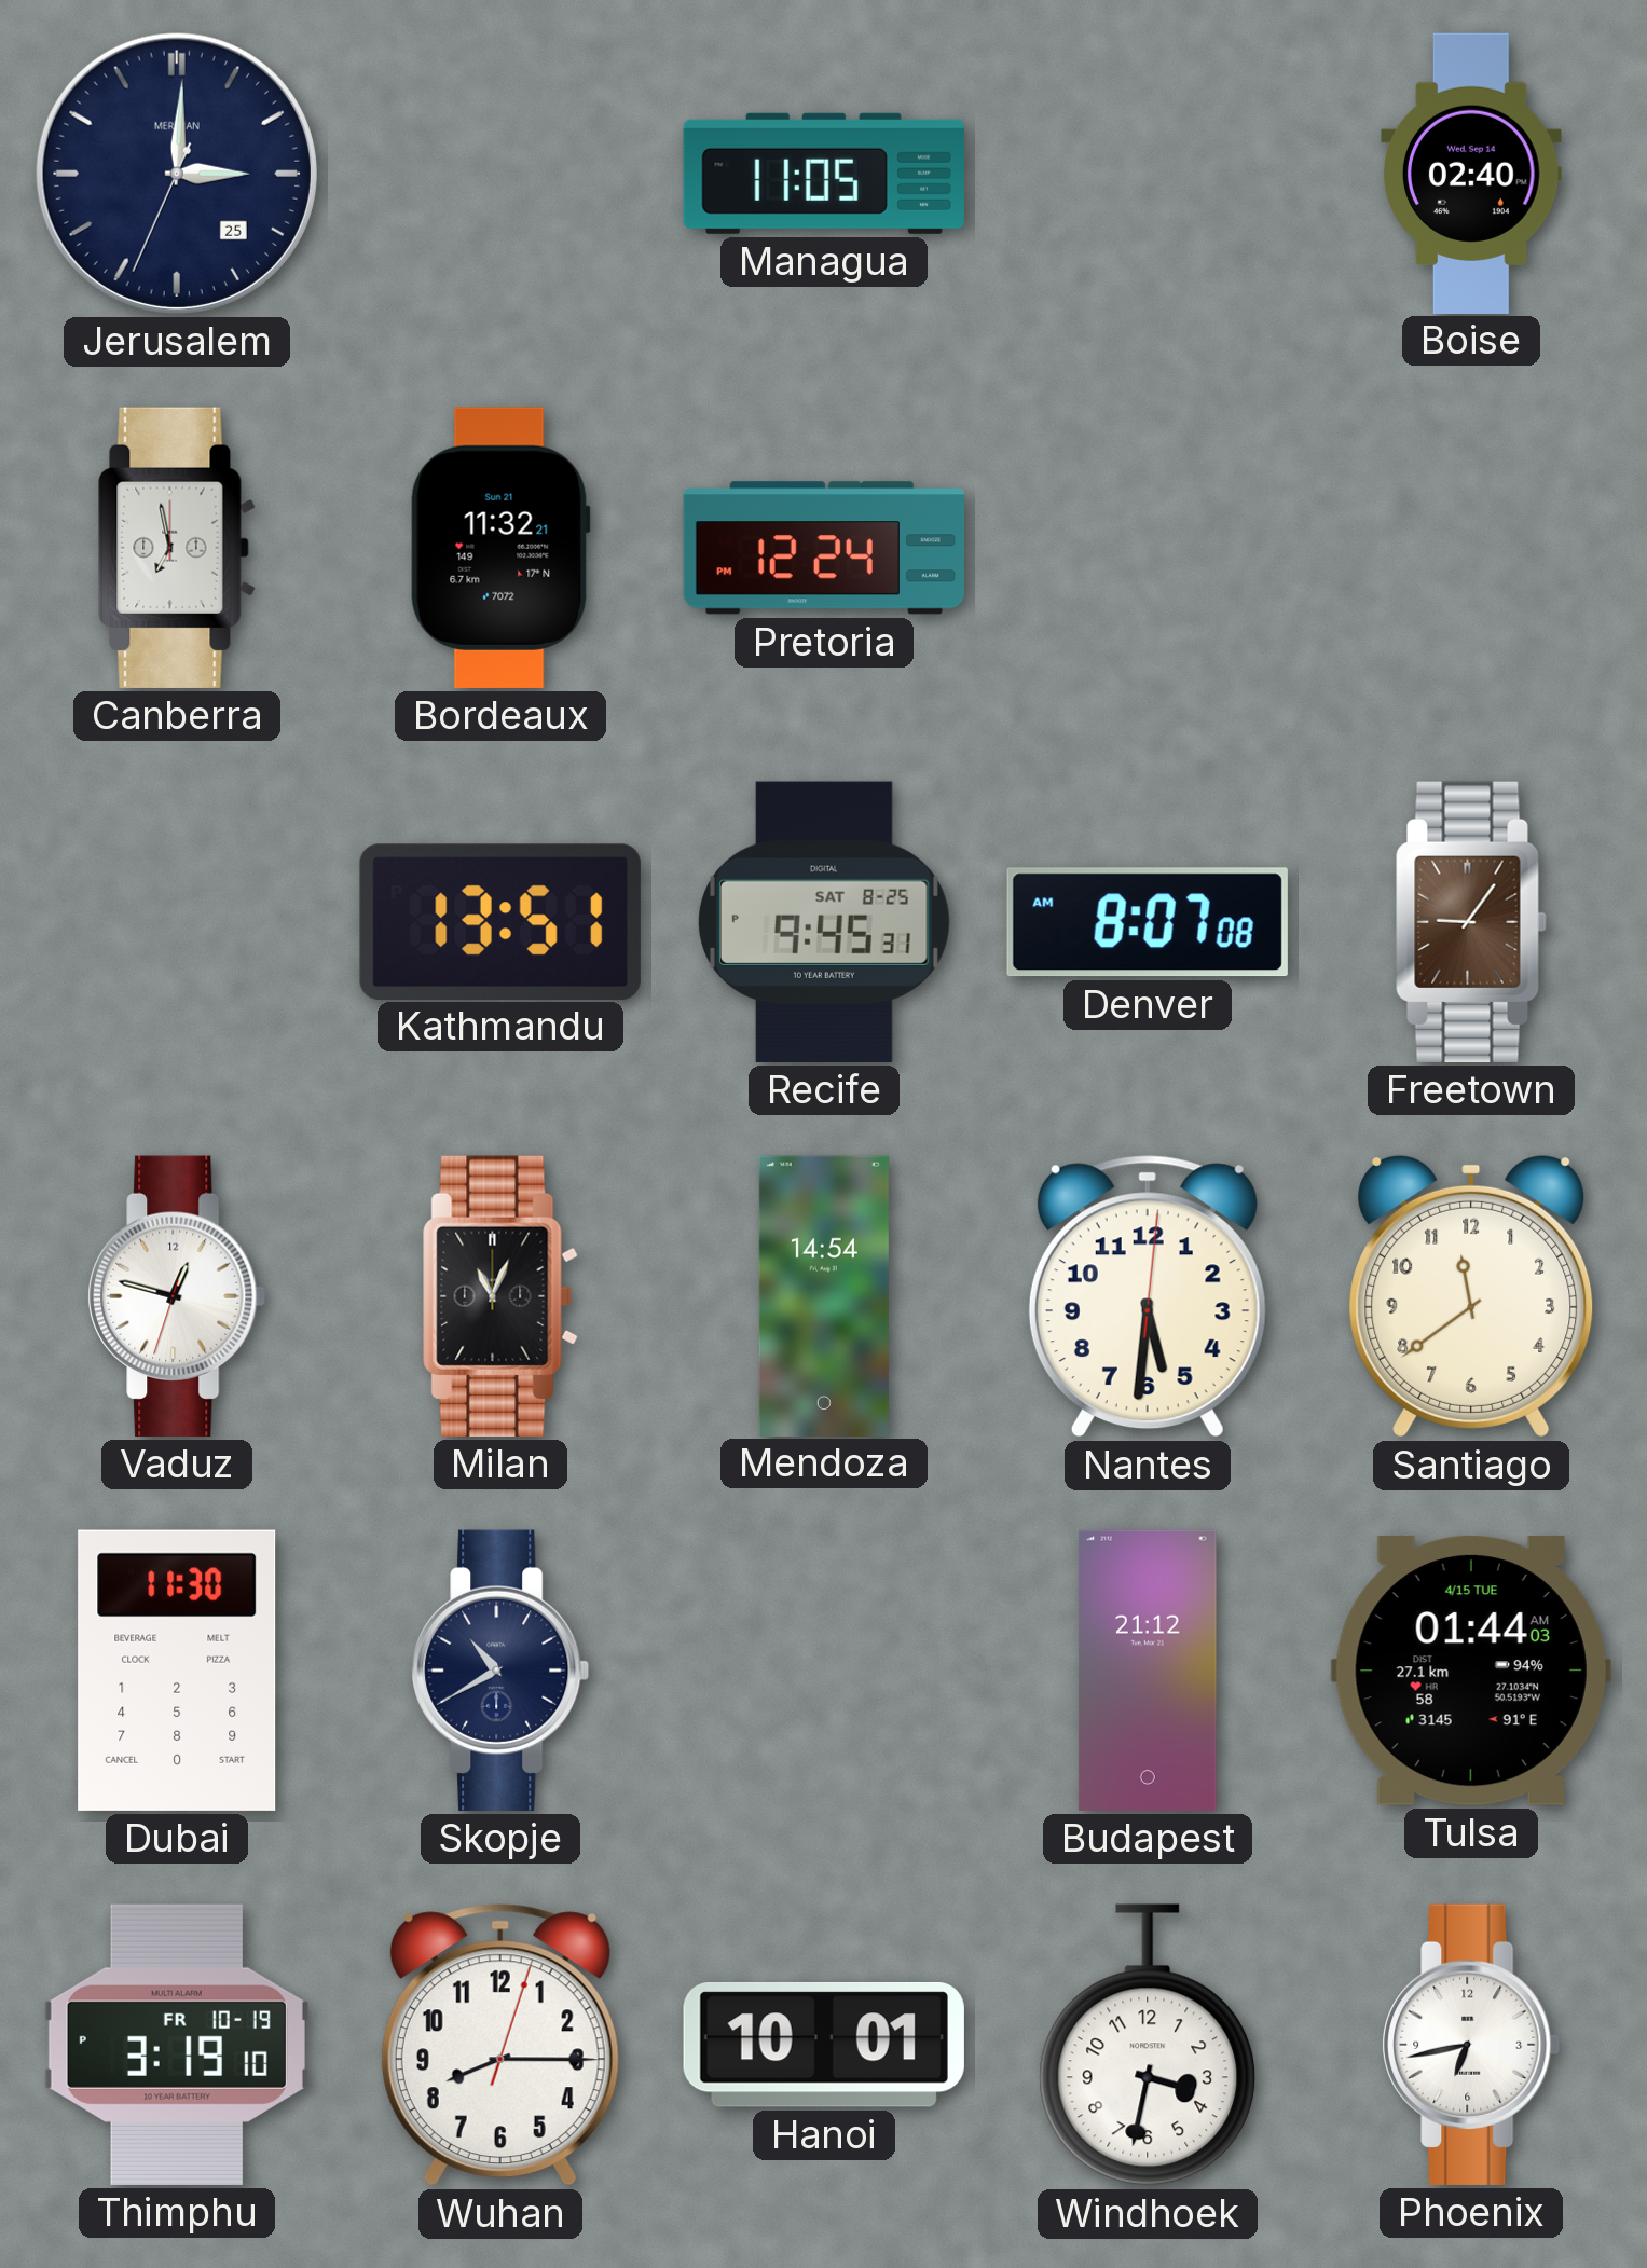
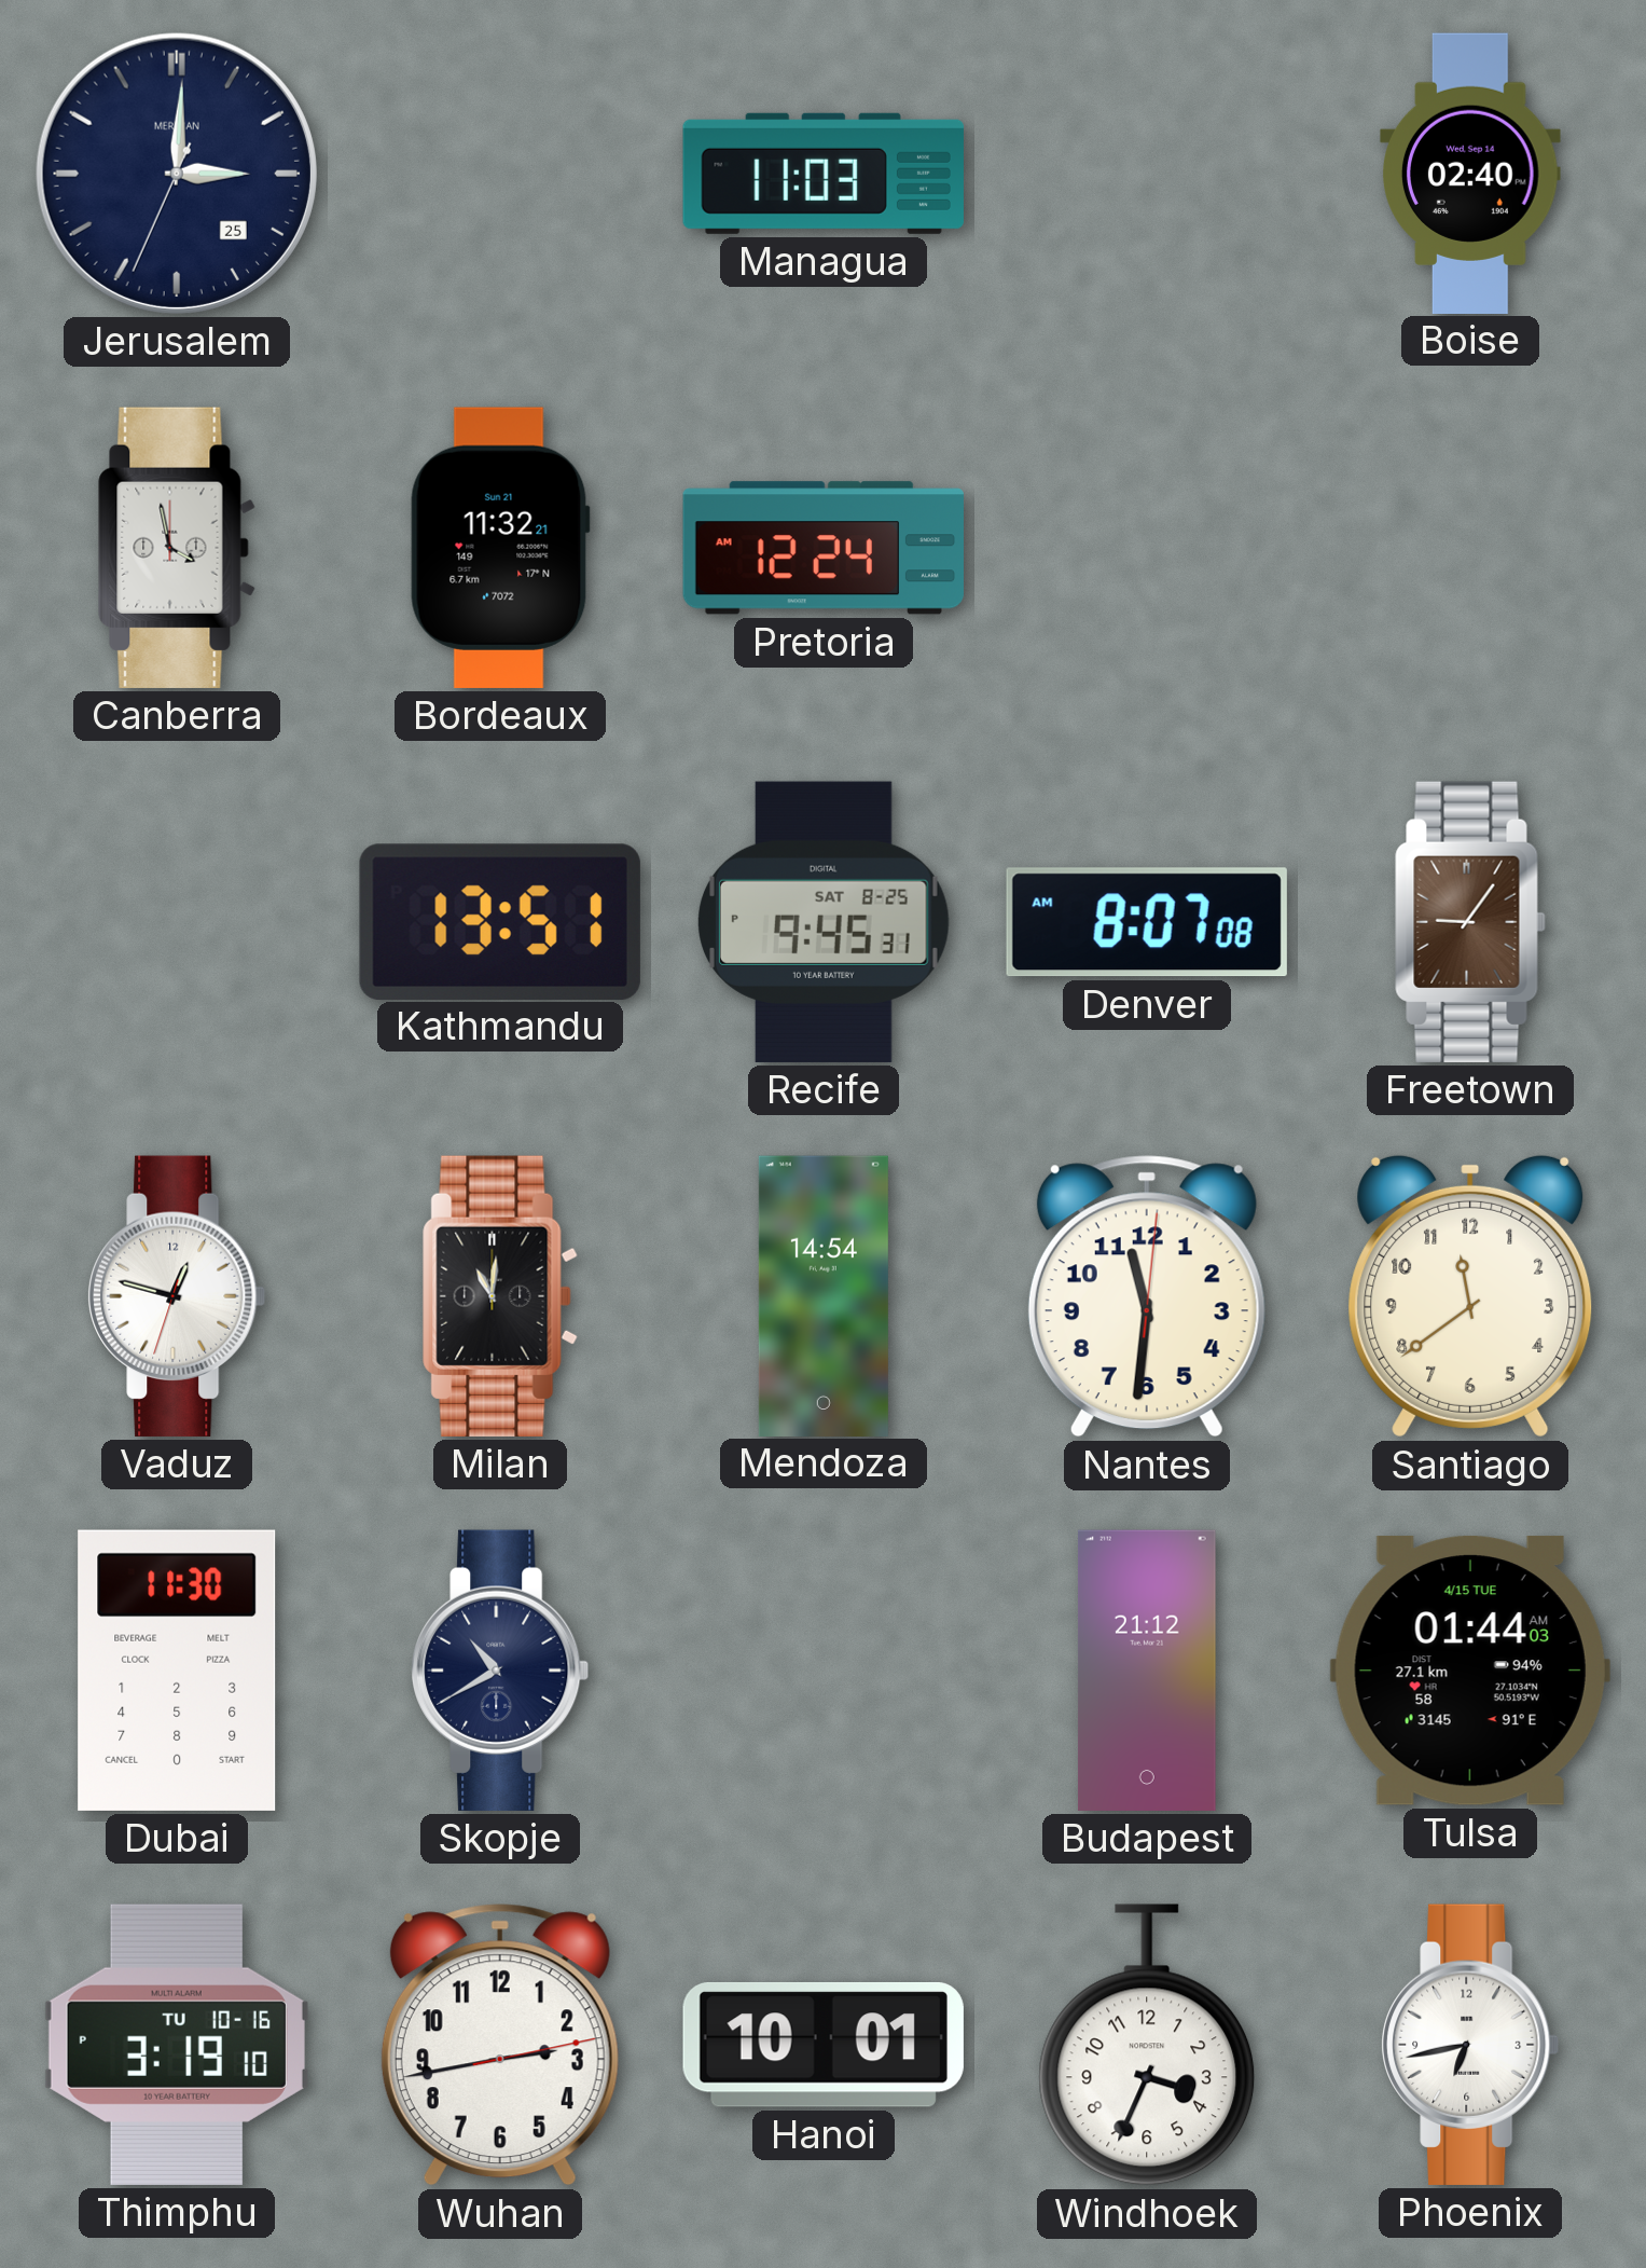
Managua: 11:05 -> 11:03
Canberra: 6:58 -> 3:58
Pretoria: 12:24 PM -> 12:24 AM
Milan: 11:04 -> 11:01
Nantes: 5:31 -> 11:31
Thimphu date: FR 10-19 -> TU 10-16
Wuhan: 8:15 -> 2:43
Windhoek: 3:32 -> 3:34
